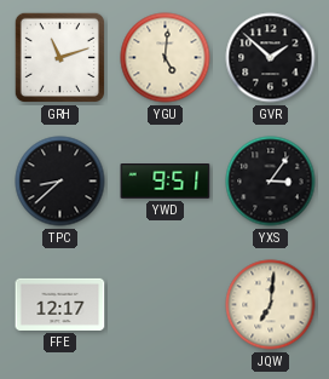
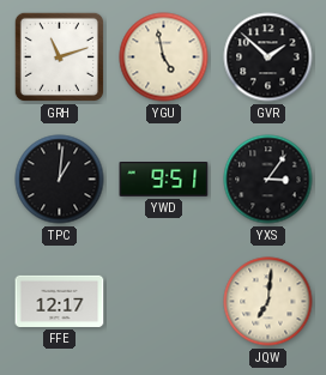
YGU: 5:01 -> 4:58
TPC: 8:38 -> 1:01
